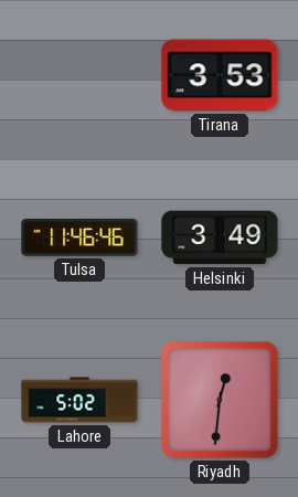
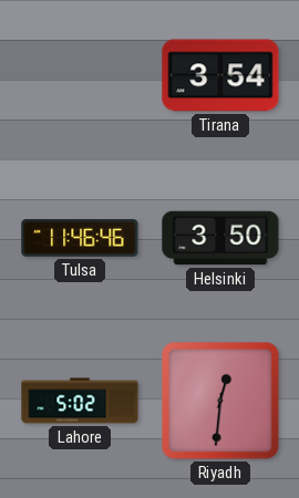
Tirana: 3:53 -> 3:54
Helsinki: 3:49 -> 3:50
